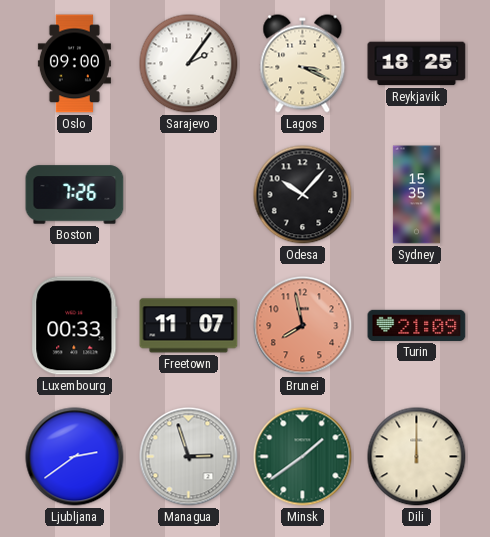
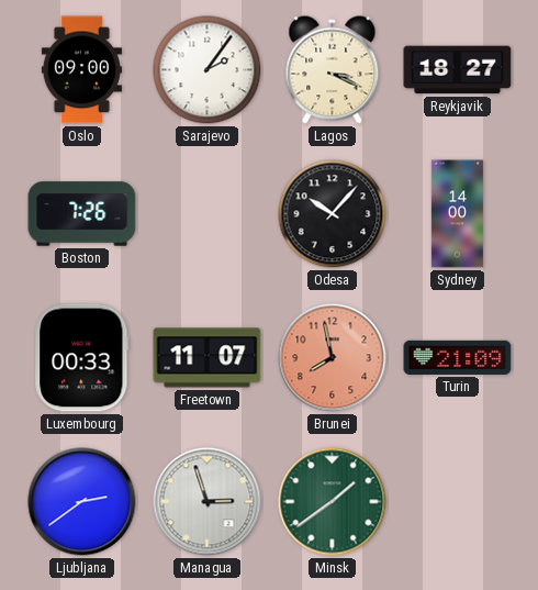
Reykjavik: 18:25 -> 18:27
Sydney: 15:35 -> 14:00
Dili: 12:00 -> none
